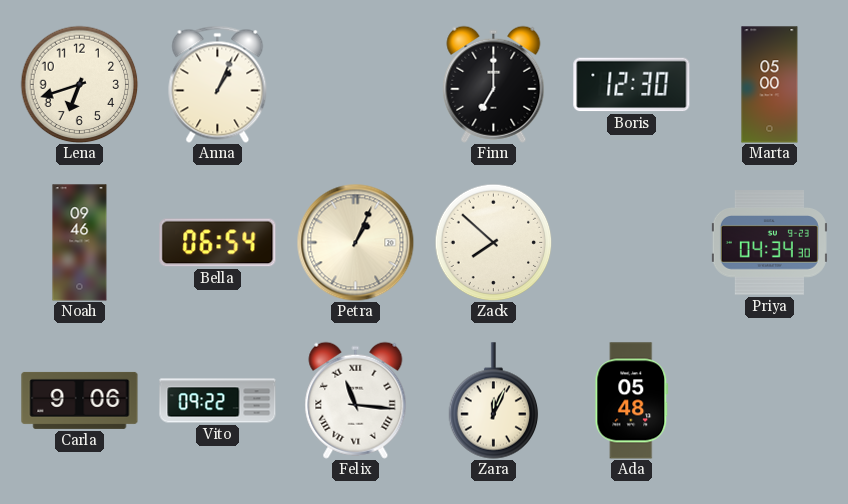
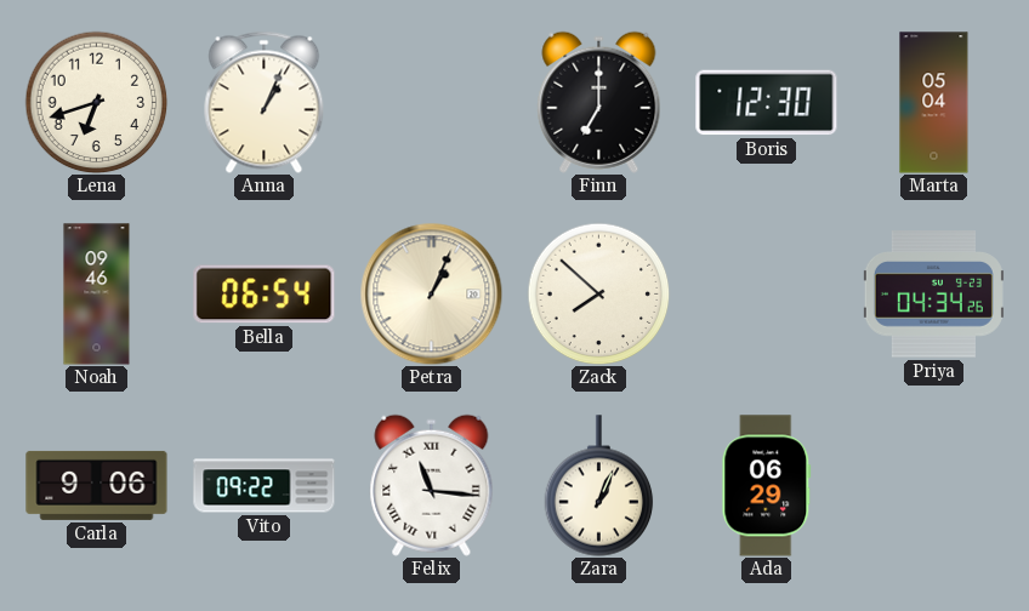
Marta: 05:00 -> 05:04
Priya: 04:34:30 -> 04:34:26
Zara: 12:04 -> 1:04
Ada: 05:48 -> 06:29
